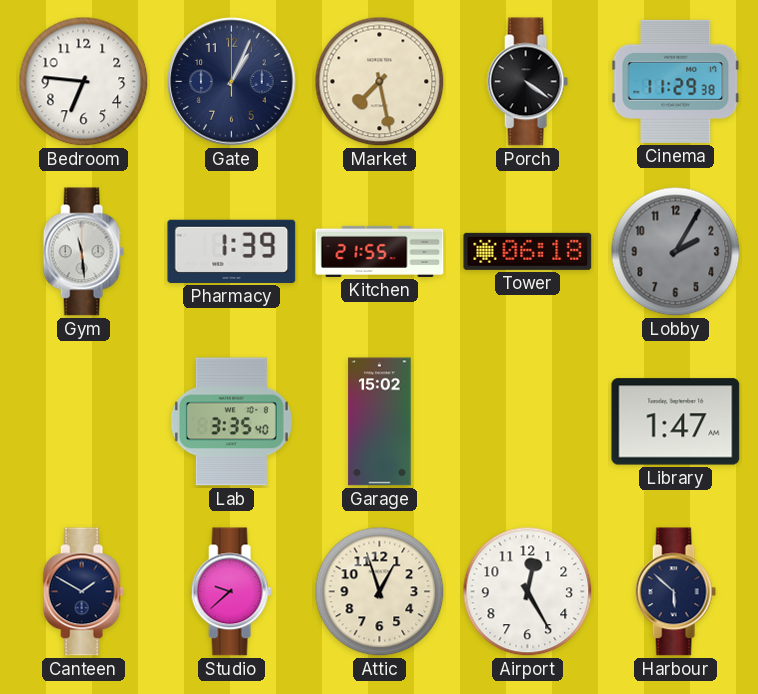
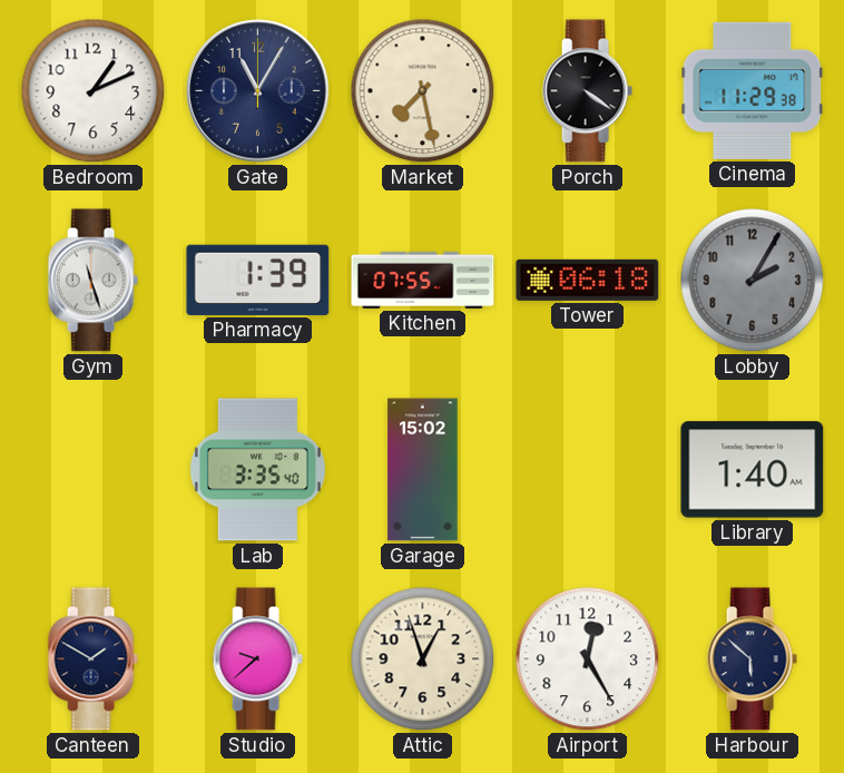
Bedroom: 6:46 -> 1:11
Gate: 1:04 -> 11:05
Gym: 11:29 -> 11:27
Kitchen: 21:55 -> 07:55
Library: 1:47 -> 1:40
